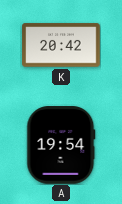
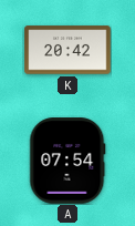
A: 19:54 -> 07:54
